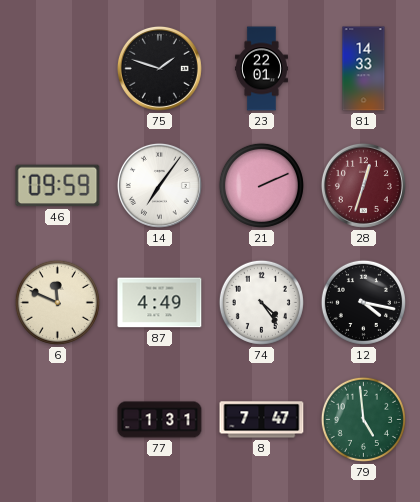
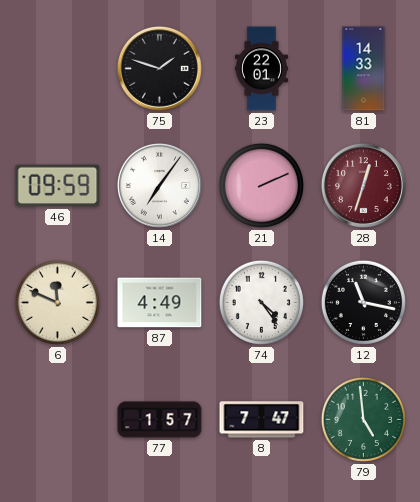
12: 4:17 -> 11:17
77: 1:31 -> 1:57
